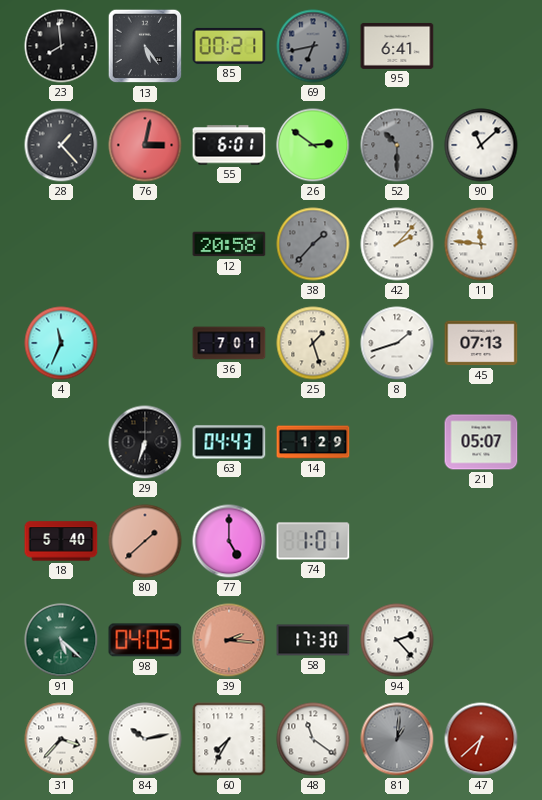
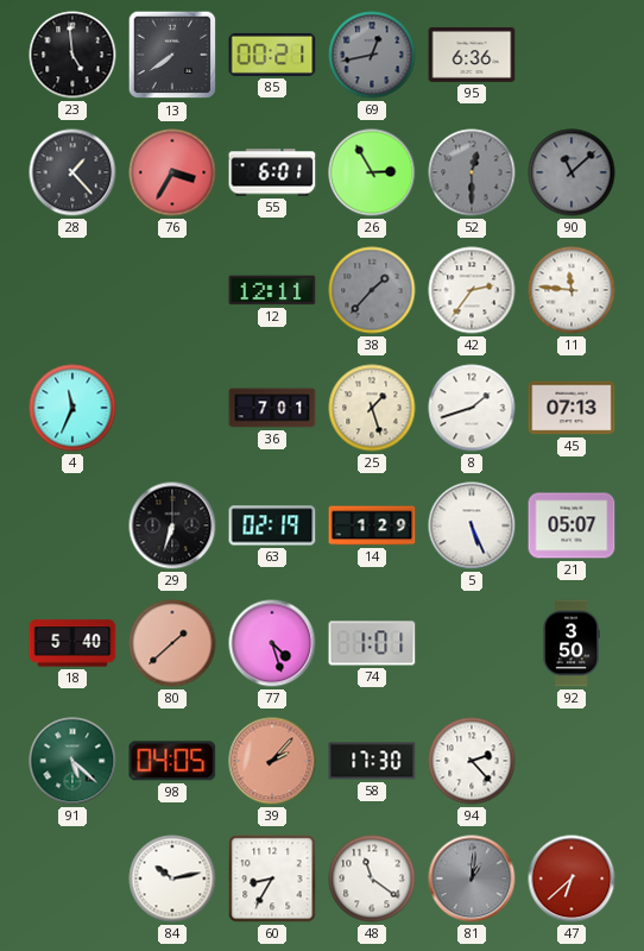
23: 7:59 -> 4:59
13: 5:24 -> 7:39
69: 6:43 -> 12:43
95: 6:41 -> 6:36
76: 3:02 -> 3:35
26: 2:51 -> 2:55
52: 10:30 -> 12:30
90 dial: white -> grey
12: 20:58 -> 12:11
42: 2:07 -> 2:36
63: 04:43 -> 02:19
5: none -> 5:26
77: 5:00 -> 4:27
92: none -> 3:50
39: 2:16 -> 2:07
31: 3:37 -> none
60: 7:35 -> 8:35
